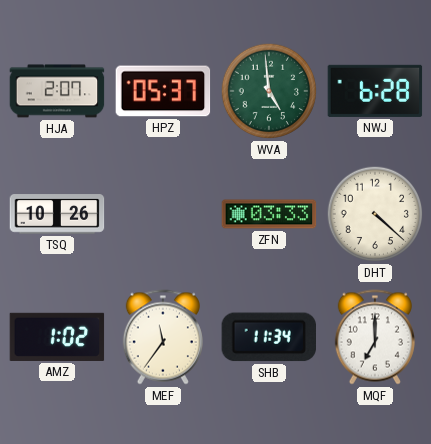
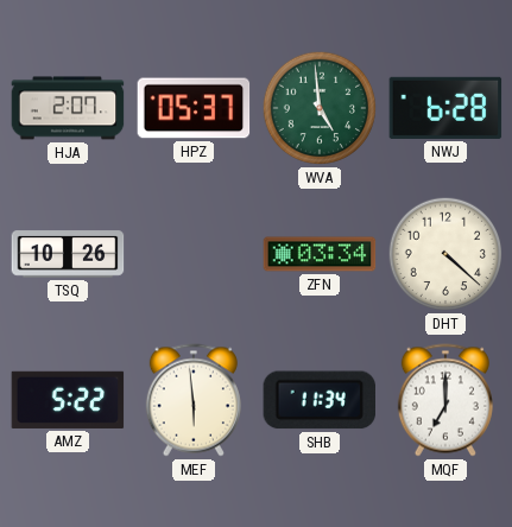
ZFN: 03:33 -> 03:34
AMZ: 1:02 -> 5:22
MEF: 11:36 -> 5:59
